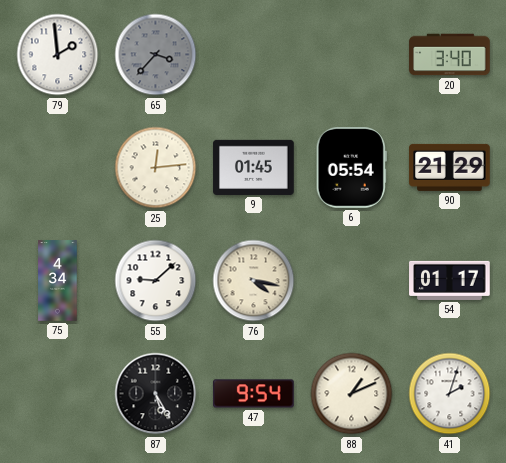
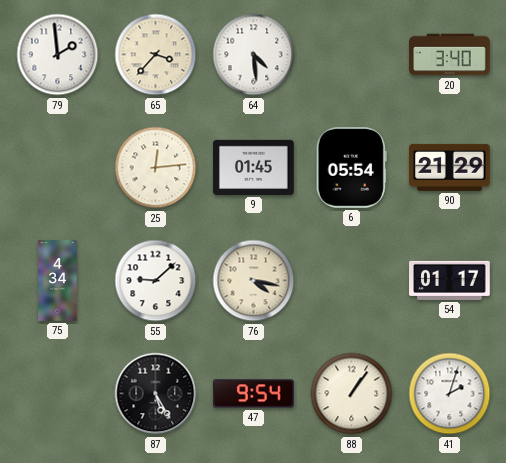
65 dial: grey -> cream
64: none -> 4:29
88: 1:11 -> 1:06
